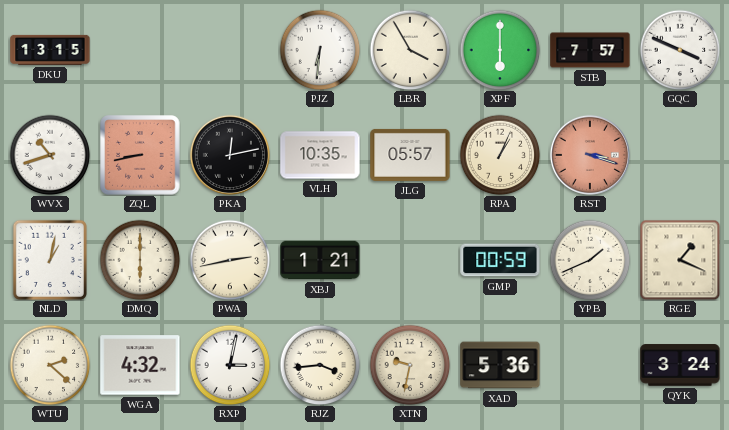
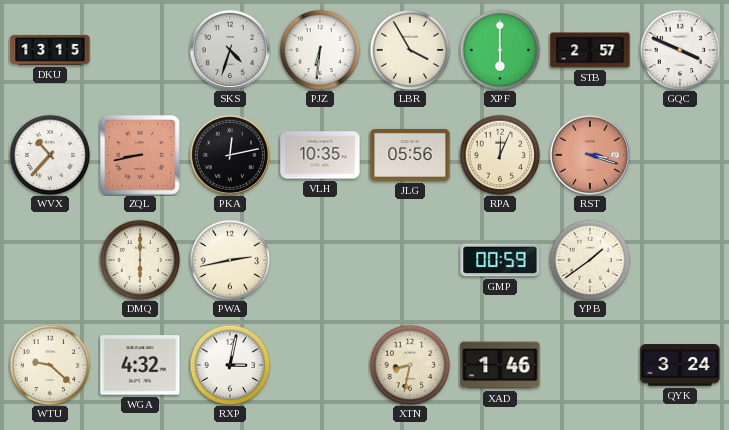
SKS: none -> 4:33
STB: 7:57 -> 2:57
WVX: 10:42 -> 10:37
JLG: 05:57 -> 05:56
RPA: 1:04 -> 12:04
NLD: 1:02 -> none
XBJ: 1:21 -> none
YPB: 1:41 -> 1:39
RGE: 1:19 -> none
WTU: 2:22 -> 9:22
RJZ: 3:44 -> none
XTN: 9:32 -> 8:32
XAD: 5:36 -> 1:46
